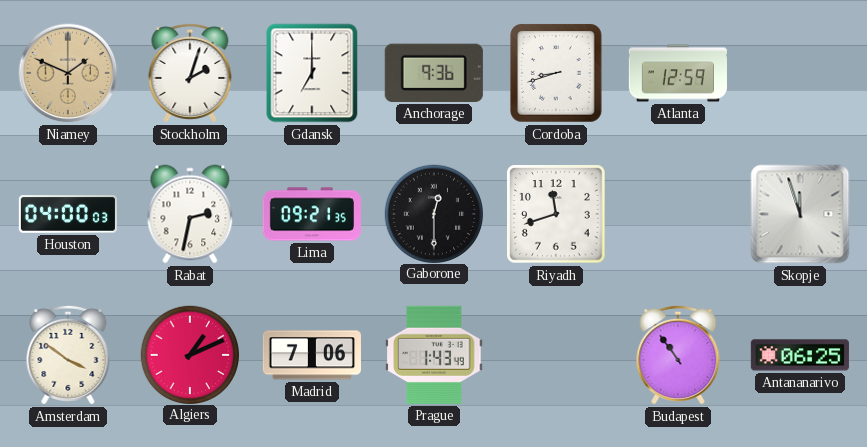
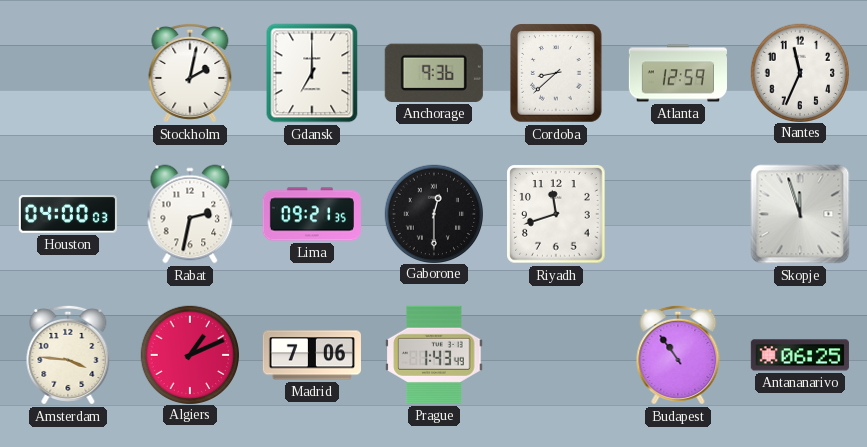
Niamey: 1:49 -> none
Stockholm: 2:03 -> 2:02
Cordoba: 8:42 -> 8:38
Nantes: none -> 11:34
Amsterdam: 3:51 -> 3:46
